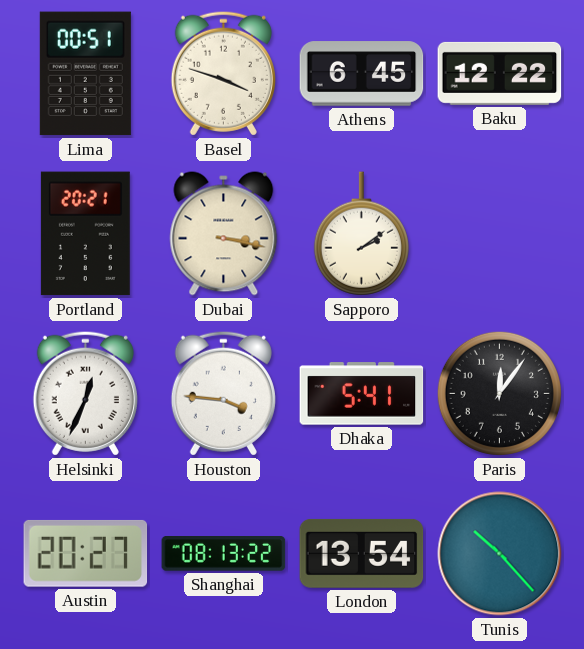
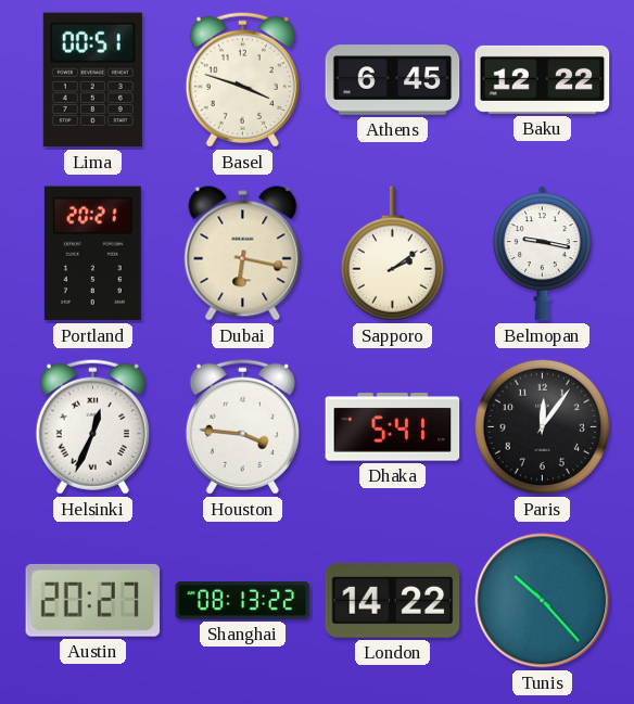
Dubai: 3:17 -> 6:17
Belmopan: none -> 9:17
London: 13:54 -> 14:22
